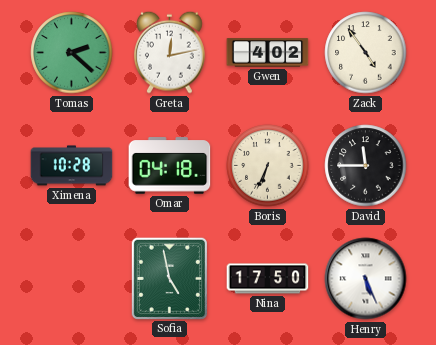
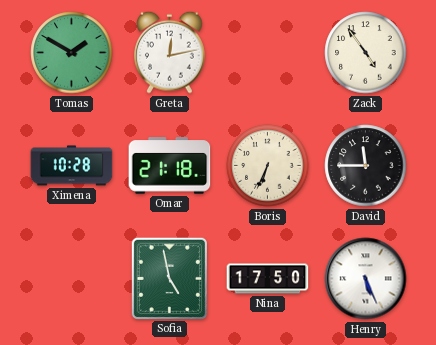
Tomas: 2:22 -> 1:50
Gwen: 4:02 -> none
Omar: 04:18 -> 21:18
